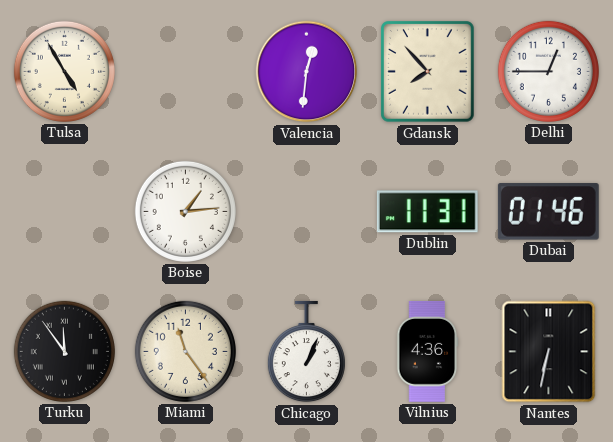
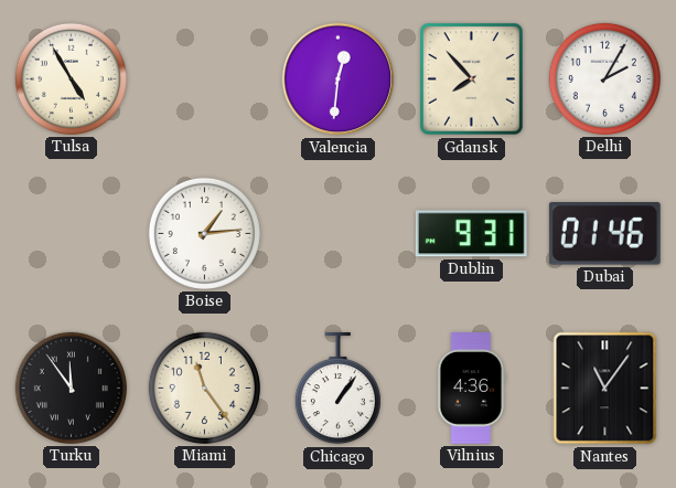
Delhi: 12:45 -> 2:05
Dublin: 11:31 -> 9:31
Chicago: 1:04 -> 1:06
Nantes: 6:32 -> 11:06
